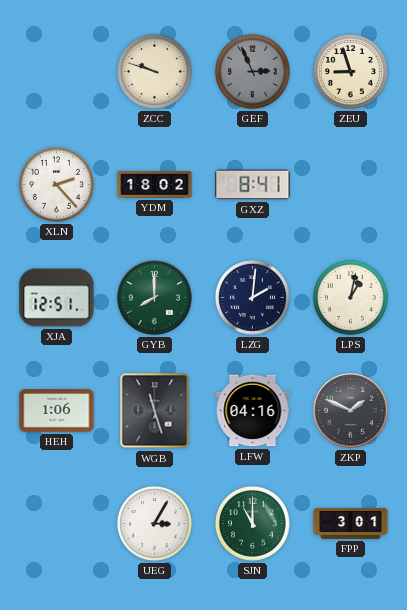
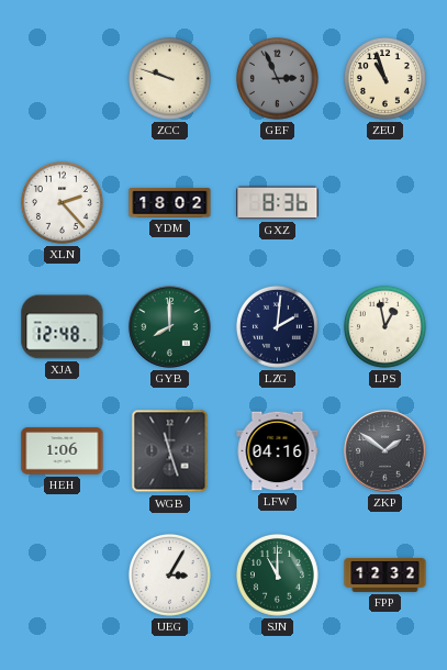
ZEU: 8:57 -> 10:57
GXZ: 8:41 -> 8:36
XJA: 12:51 -> 12:48
LPS: 1:02 -> 12:58
ZKP: 1:49 -> 1:51
FPP: 3:01 -> 12:32
